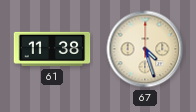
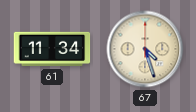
61: 11:38 -> 11:34
